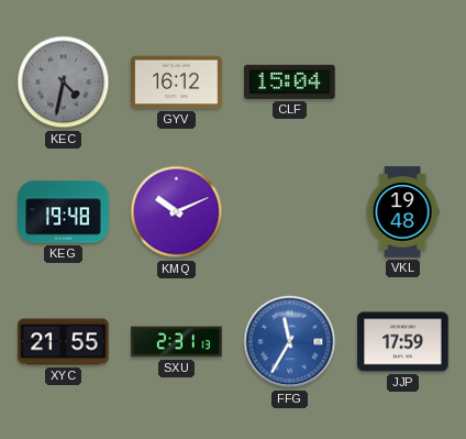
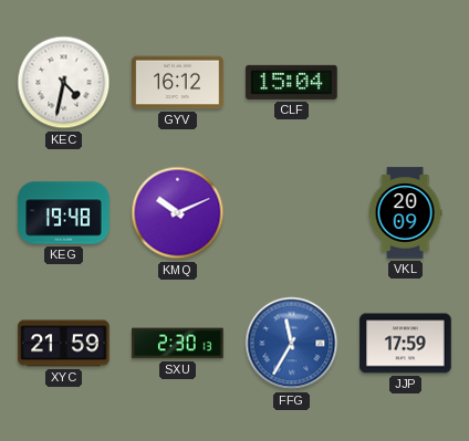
KEC dial: grey -> white
VKL: 19:48 -> 20:09
XYC: 21:55 -> 21:59
SXU: 2:31 -> 2:30
